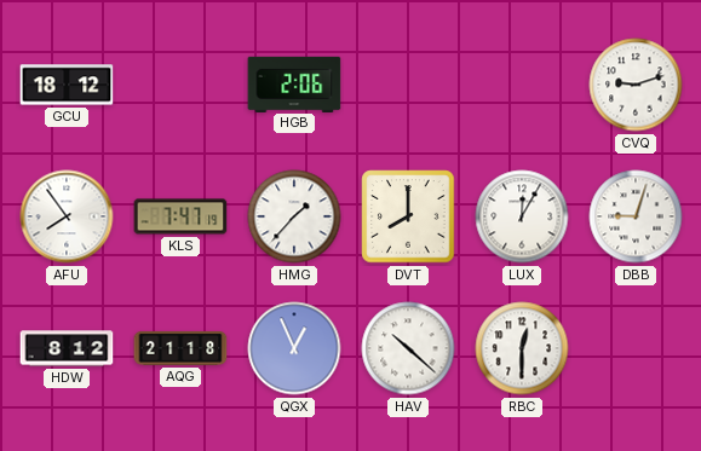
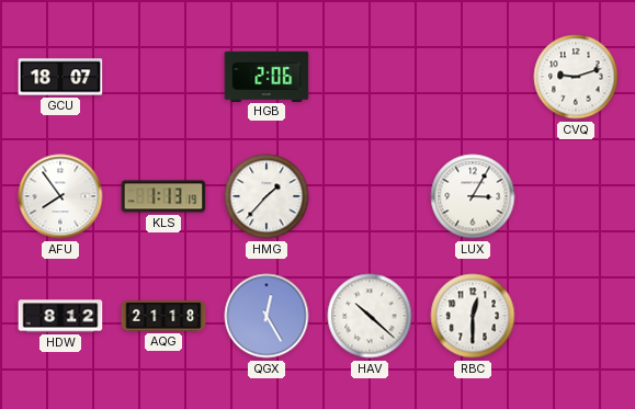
GCU: 18:12 -> 18:07
KLS: 7:47 -> 1:13
DVT: 8:00 -> none
LUX: 12:05 -> 3:05
DBB: 9:03 -> none
QGX: 12:56 -> 12:25
